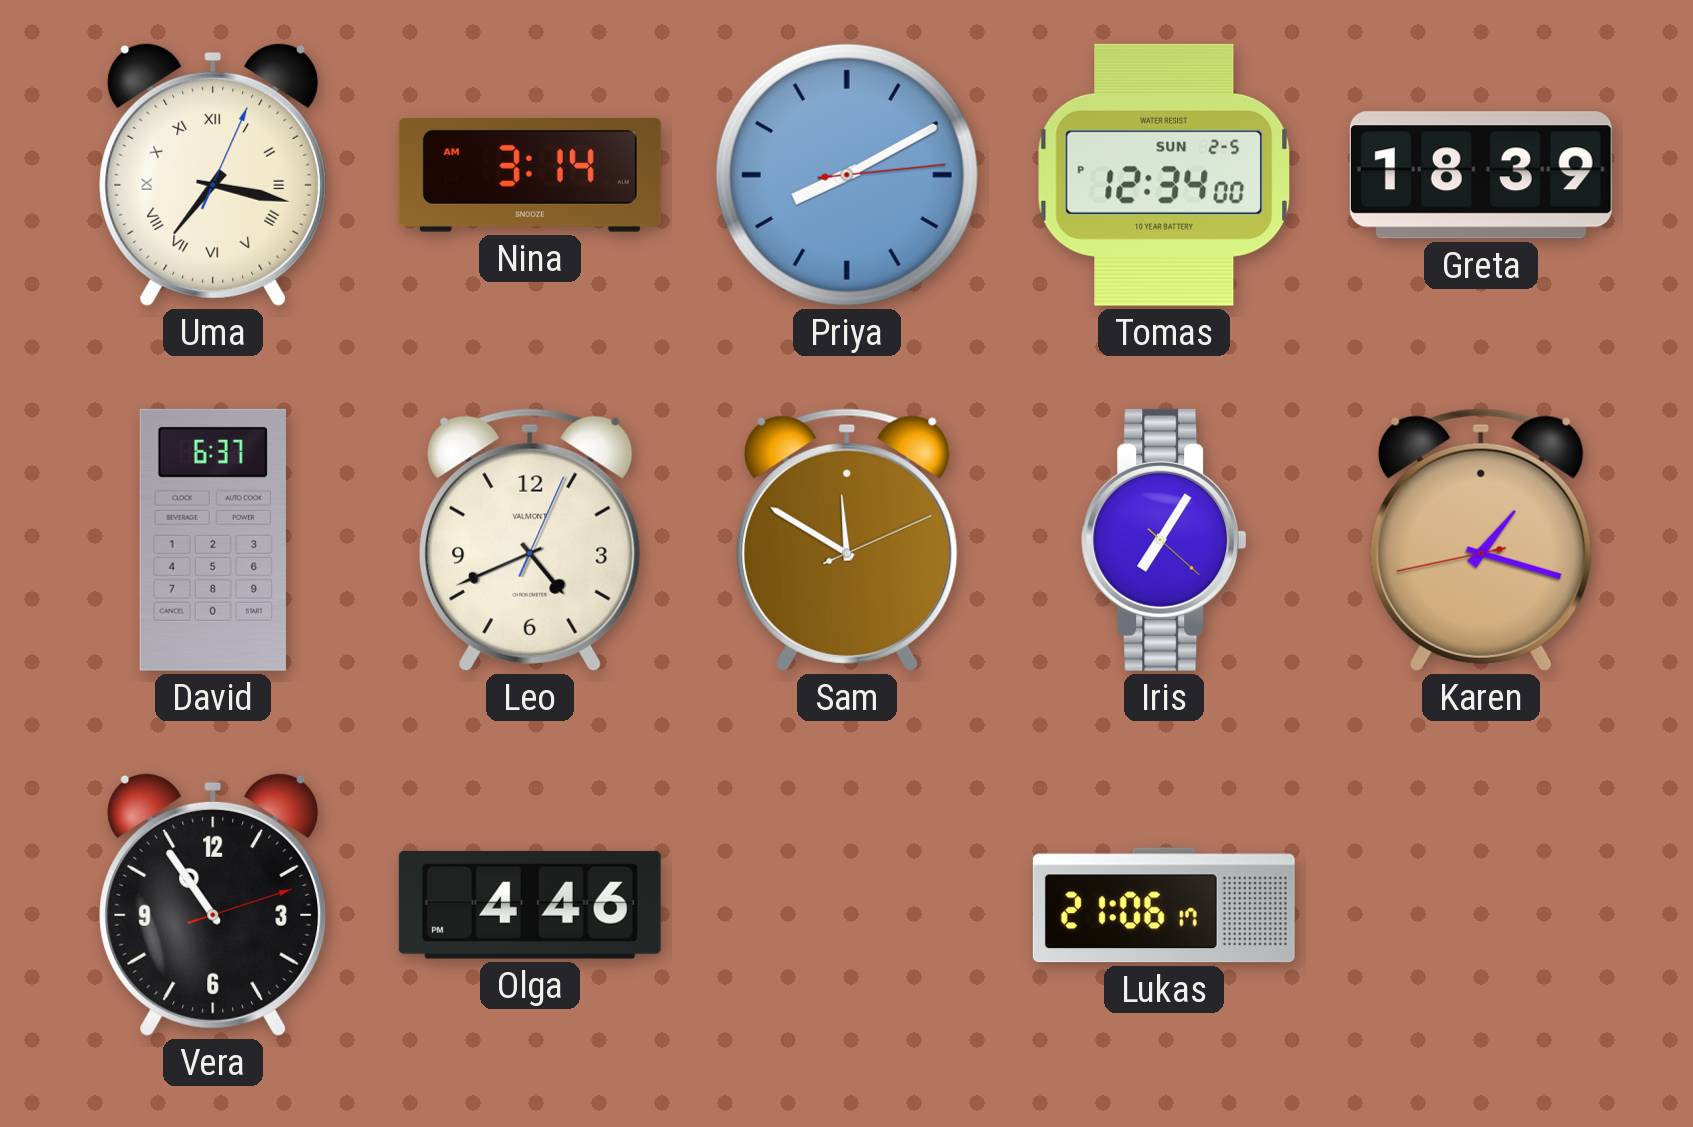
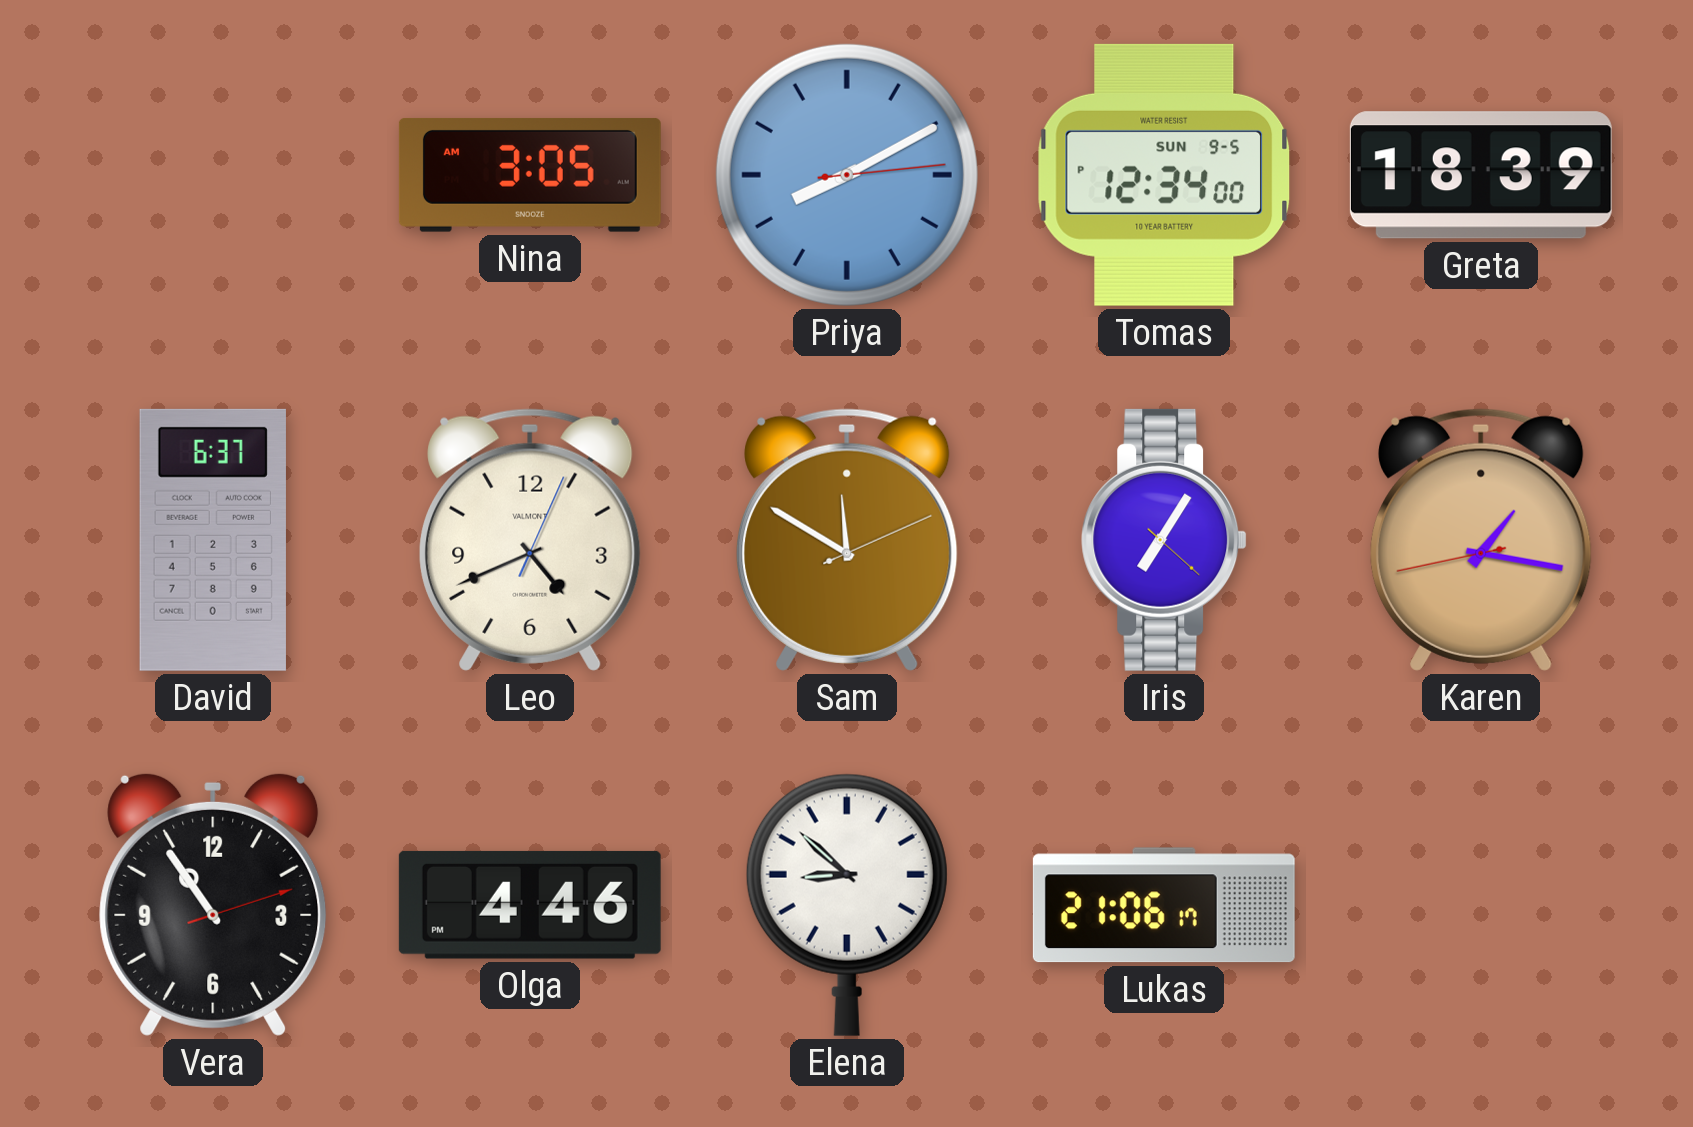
Uma: 7:17 -> none
Nina: 3:14 -> 3:05
Tomas date: SUN 2-5 -> SUN 9-5
Karen: 1:17 -> 1:16
Elena: none -> 8:52
